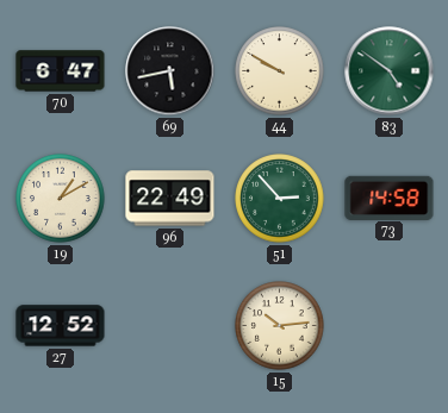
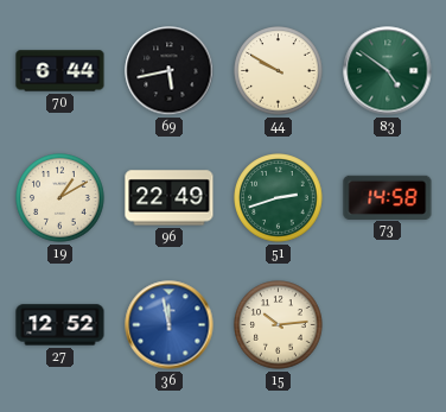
70: 6:47 -> 6:44
51: 2:53 -> 2:42
36: none -> 11:58
